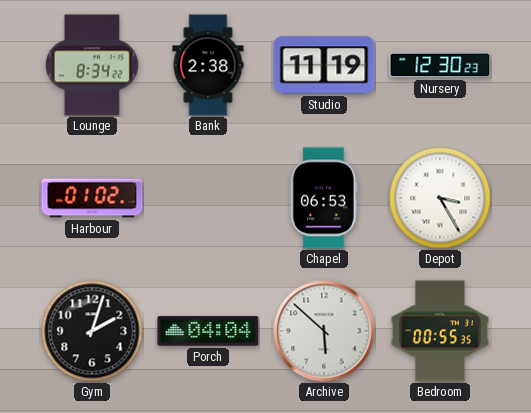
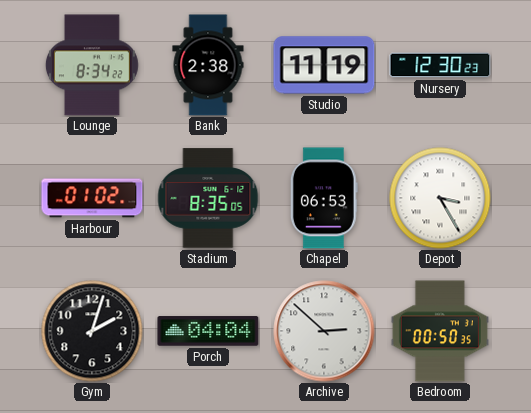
Stadium: none -> 8:35
Archive: 5:52 -> 2:52
Bedroom: 00:55 -> 00:50
